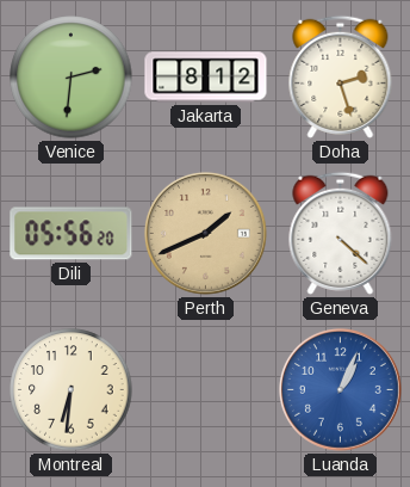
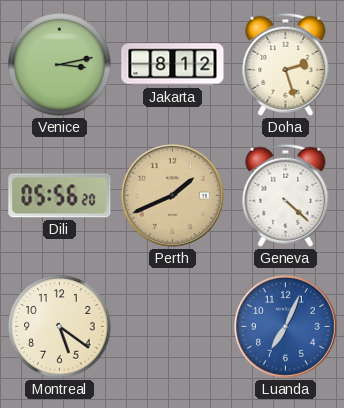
Venice: 2:31 -> 3:13
Montreal: 6:31 -> 5:21
Luanda: 1:04 -> 7:04
